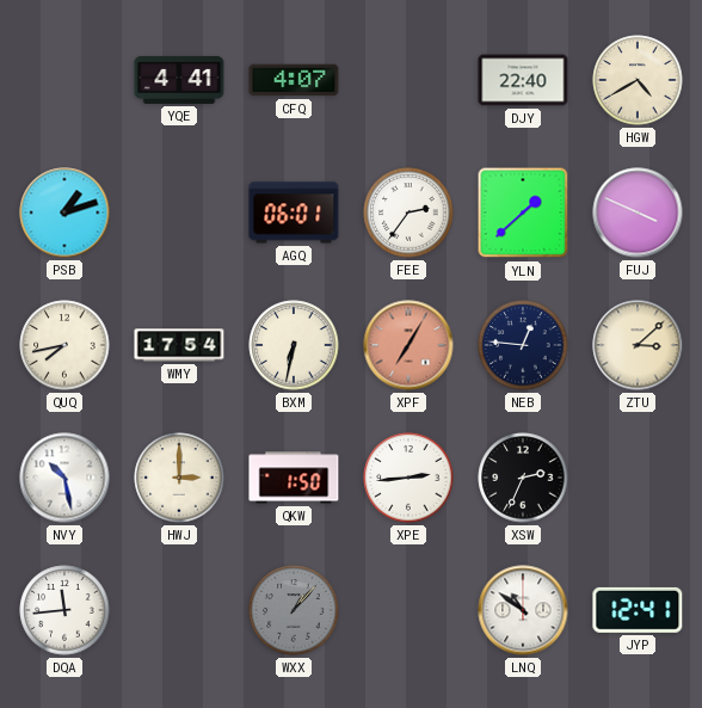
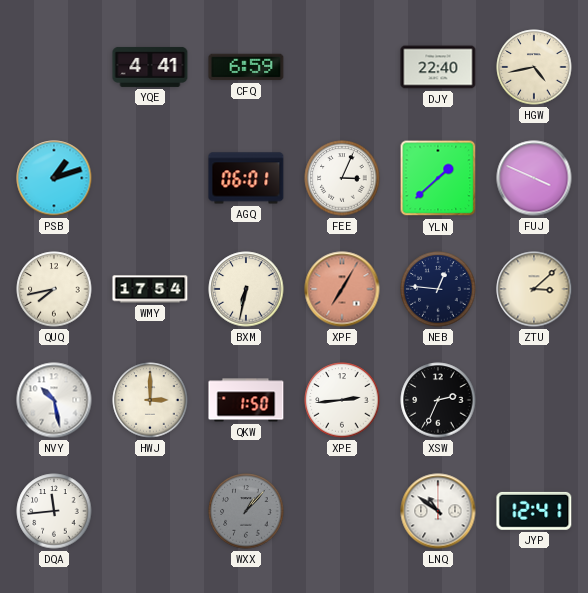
CFQ: 4:07 -> 6:59
HGW: 4:40 -> 4:43
FEE: 2:36 -> 3:04
